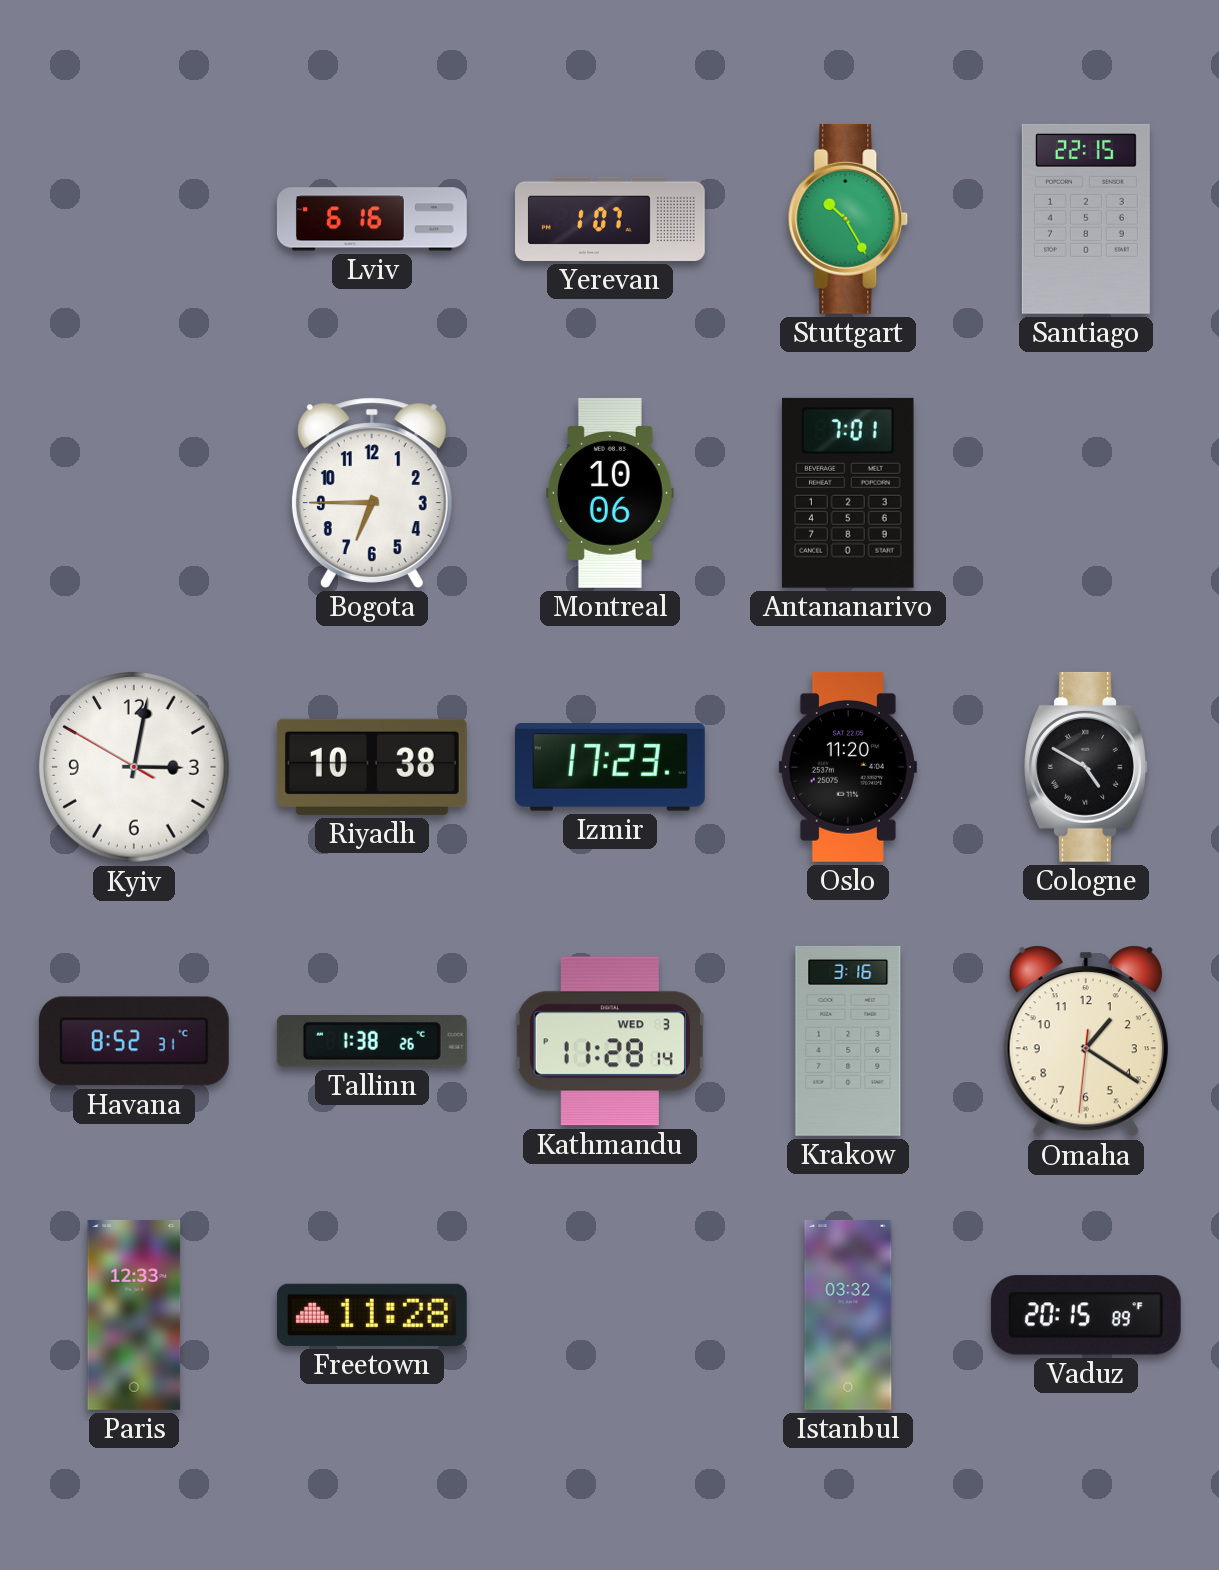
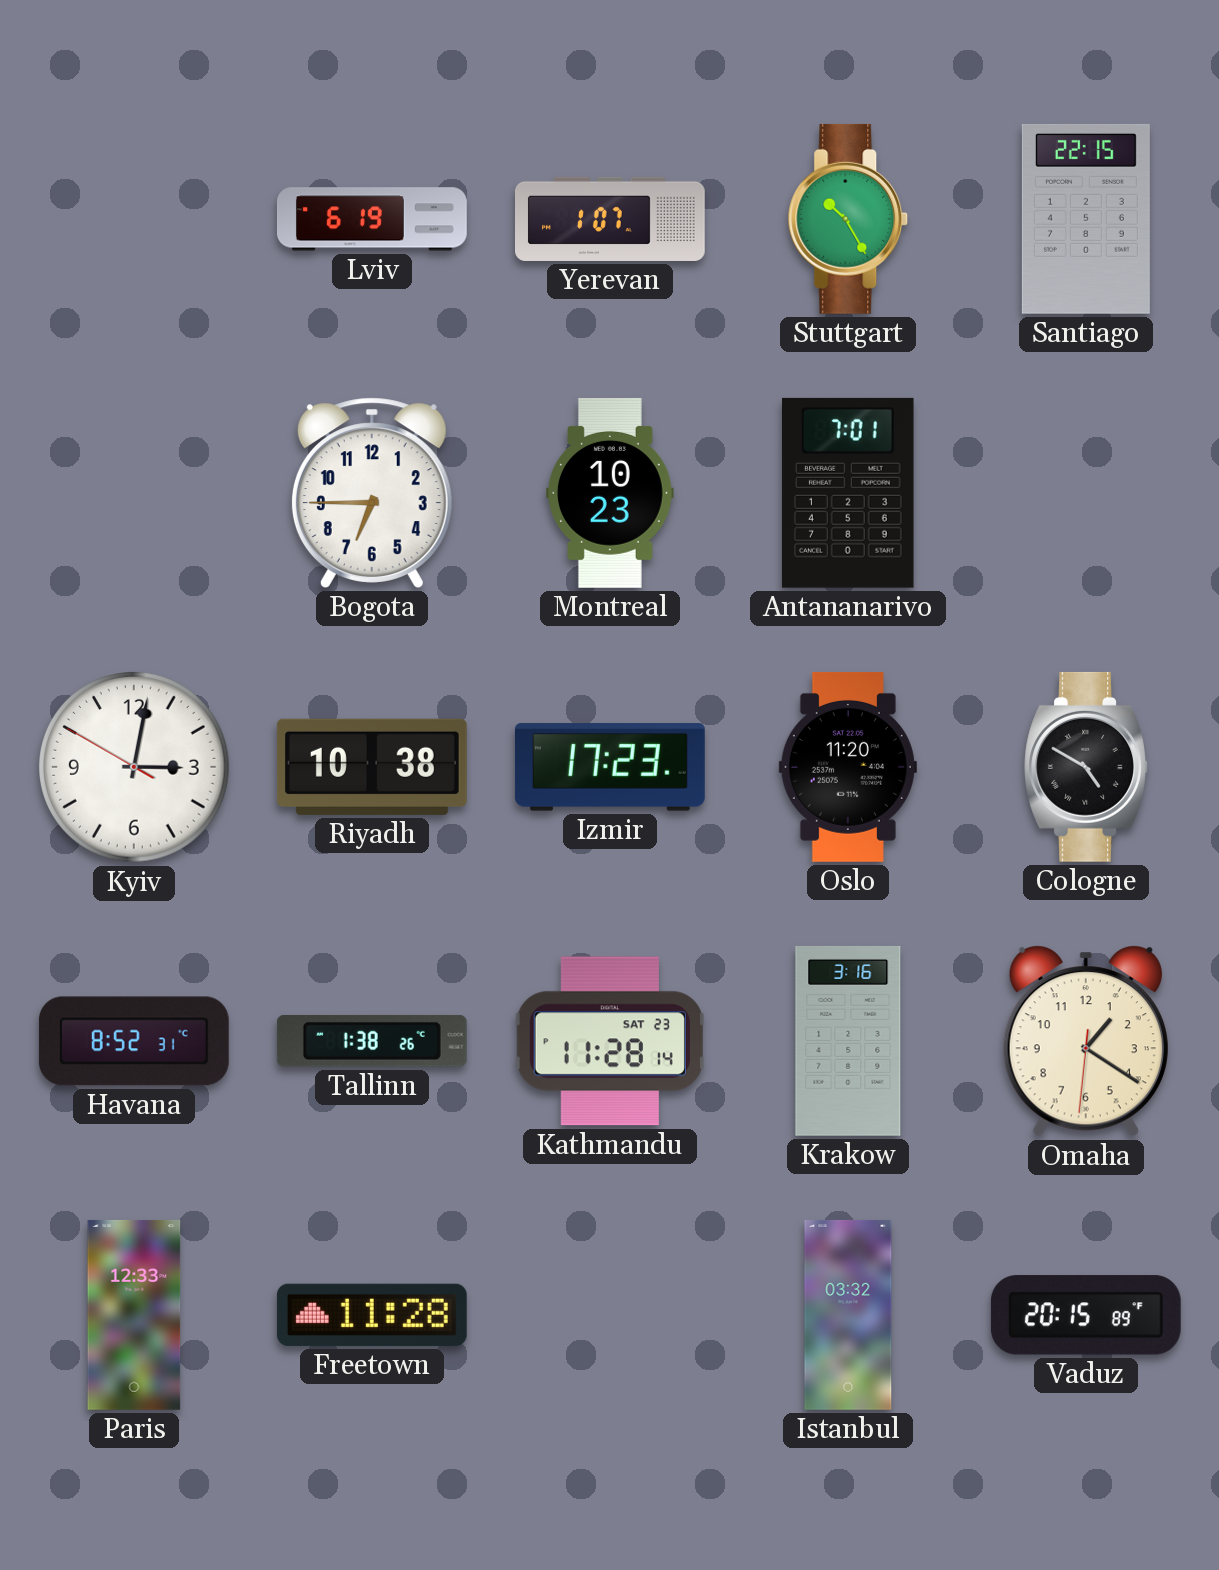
Lviv: 6:16 -> 6:19
Montreal: 10:06 -> 10:23
Kathmandu date: WED 3 -> SAT 23
